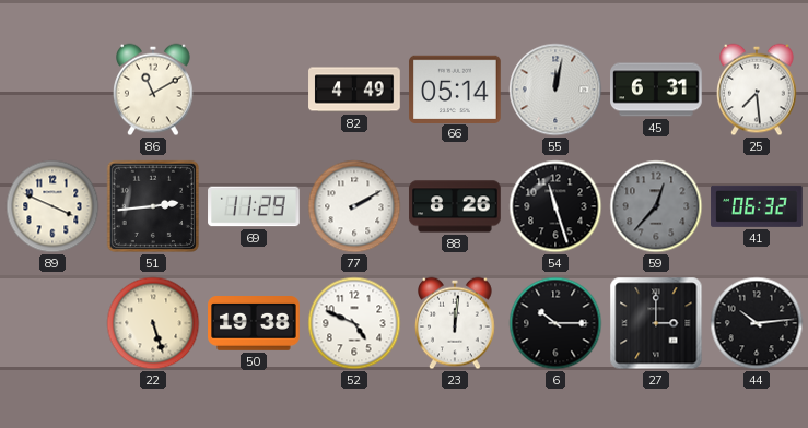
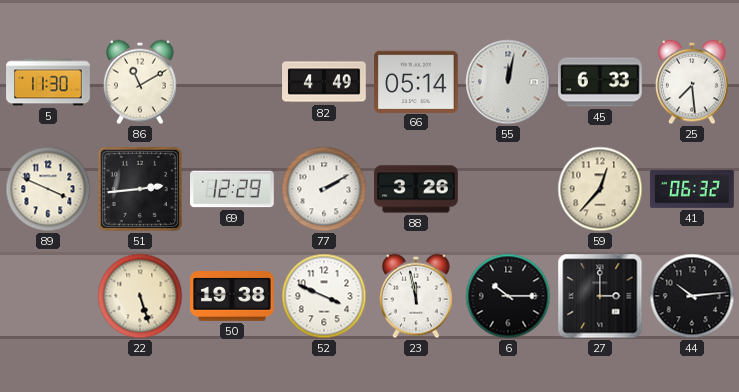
5: none -> 11:30
45: 6:31 -> 6:33
69: 11:29 -> 12:29
88: 8:26 -> 3:26
54: 11:27 -> none
59 dial: grey -> cream
52: 4:49 -> 3:49
23: 12:01 -> 11:58
